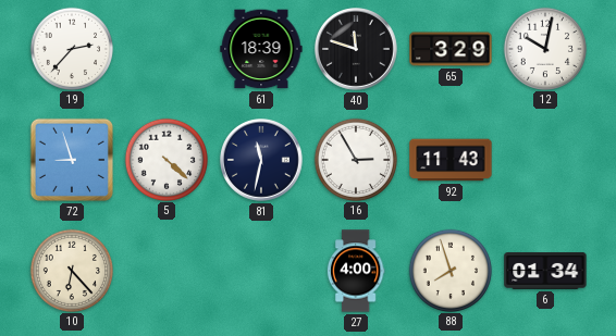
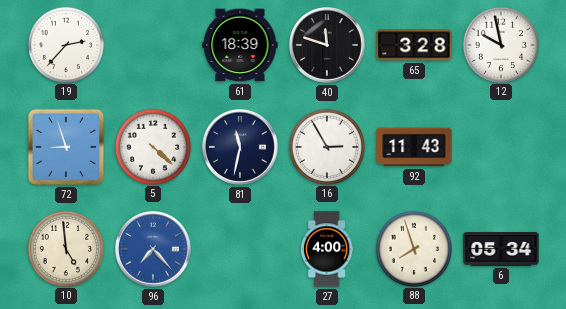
65: 3:29 -> 3:28
12: 10:02 -> 9:58
10: 6:23 -> 4:59
96: none -> 7:23
6: 01:34 -> 05:34
